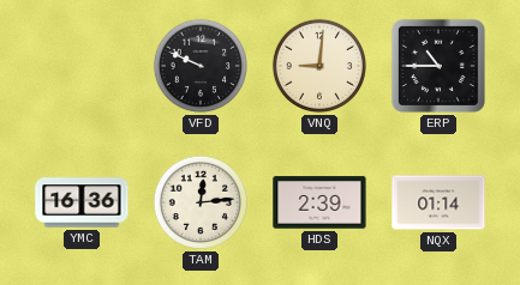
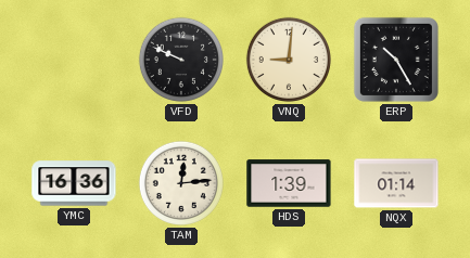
ERP: 10:45 -> 10:25
HDS: 2:39 -> 1:39
